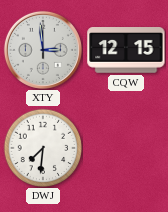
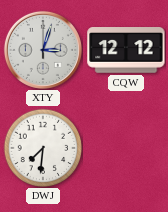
XTY: 2:59 -> 3:03
CQW: 12:15 -> 12:12
